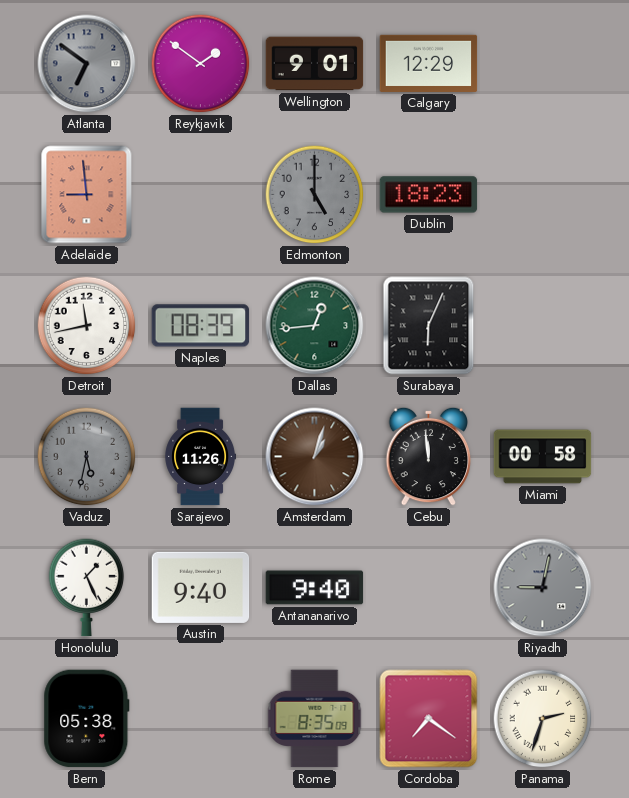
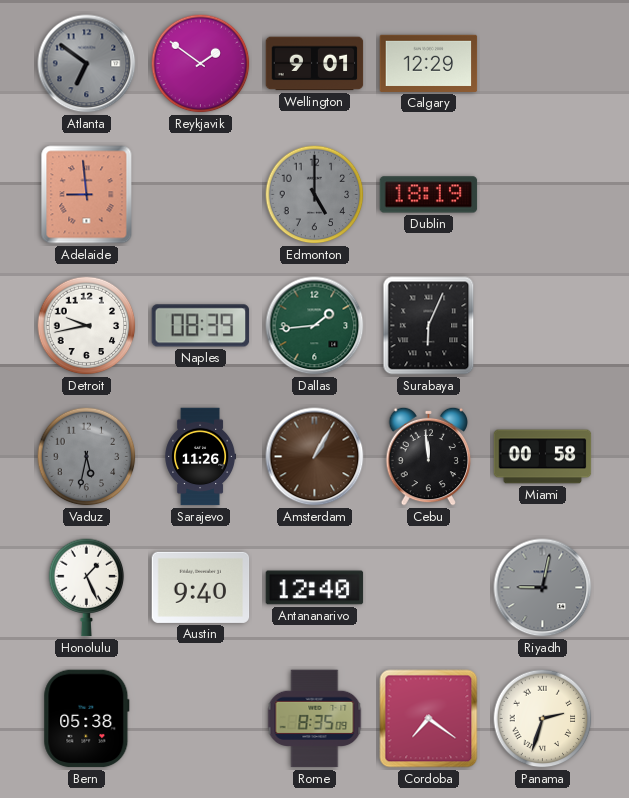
Dublin: 18:23 -> 18:19
Detroit: 11:43 -> 9:43
Dallas: 12:44 -> 1:44
Amsterdam: 1:03 -> 1:05
Antananarivo: 9:40 -> 12:40
